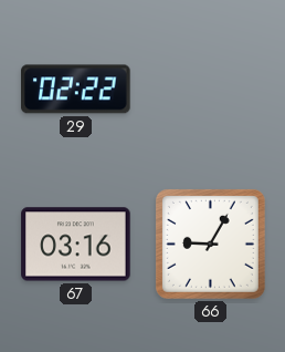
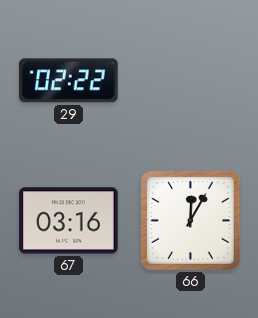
66: 9:05 -> 12:05
